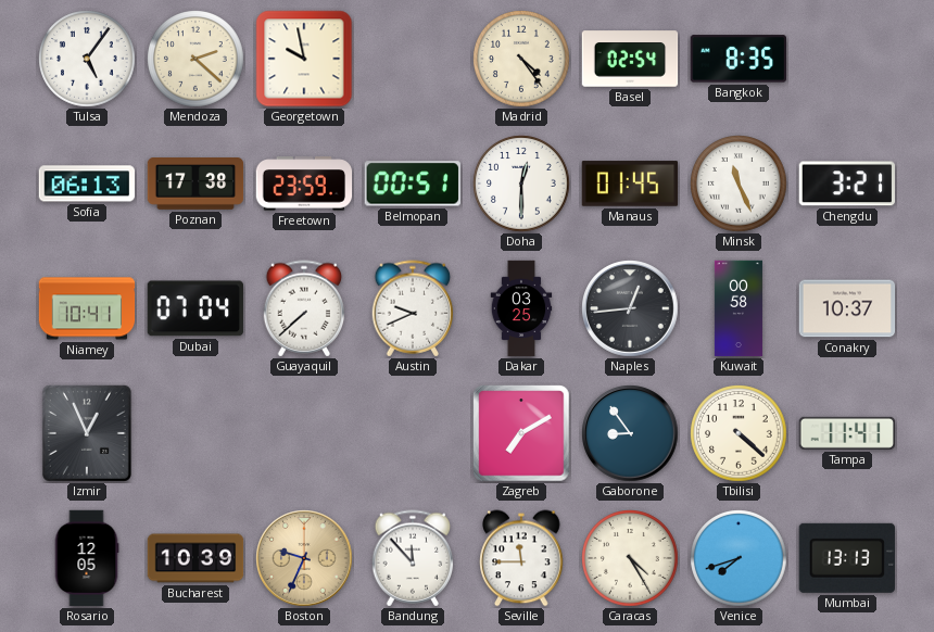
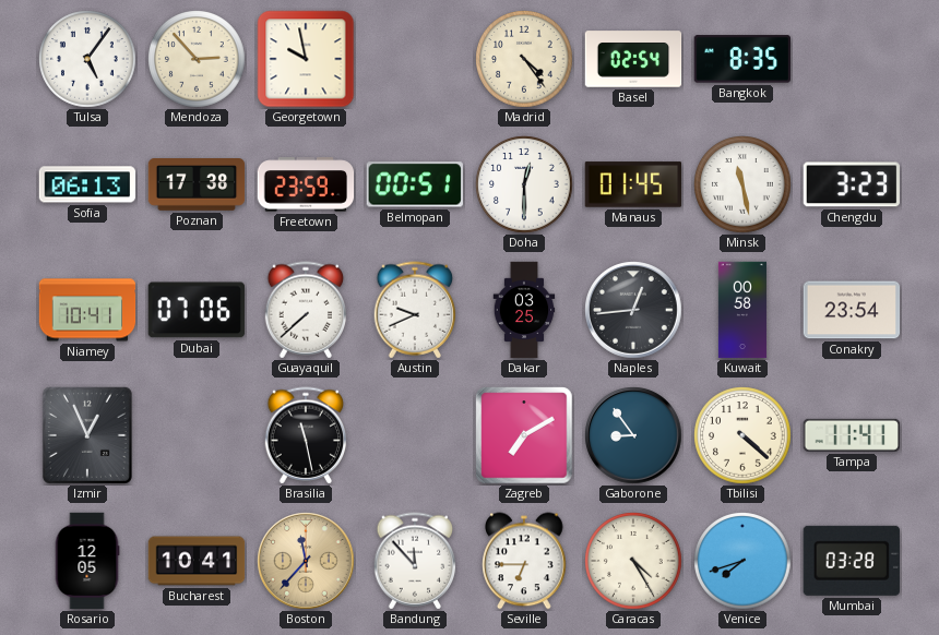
Mendoza: 2:22 -> 2:53
Minsk: 11:26 -> 11:28
Chengdu: 3:21 -> 3:23
Dubai: 07:04 -> 07:06
Conakry: 10:37 -> 23:54
Brasilia: none -> 11:28
Bucharest: 10:39 -> 10:41
Boston: 9:34 -> 11:37
Seville: 11:45 -> 6:45
Mumbai: 13:13 -> 03:28
